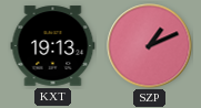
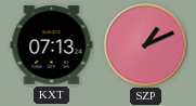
KXT: 19:13 -> 07:13
